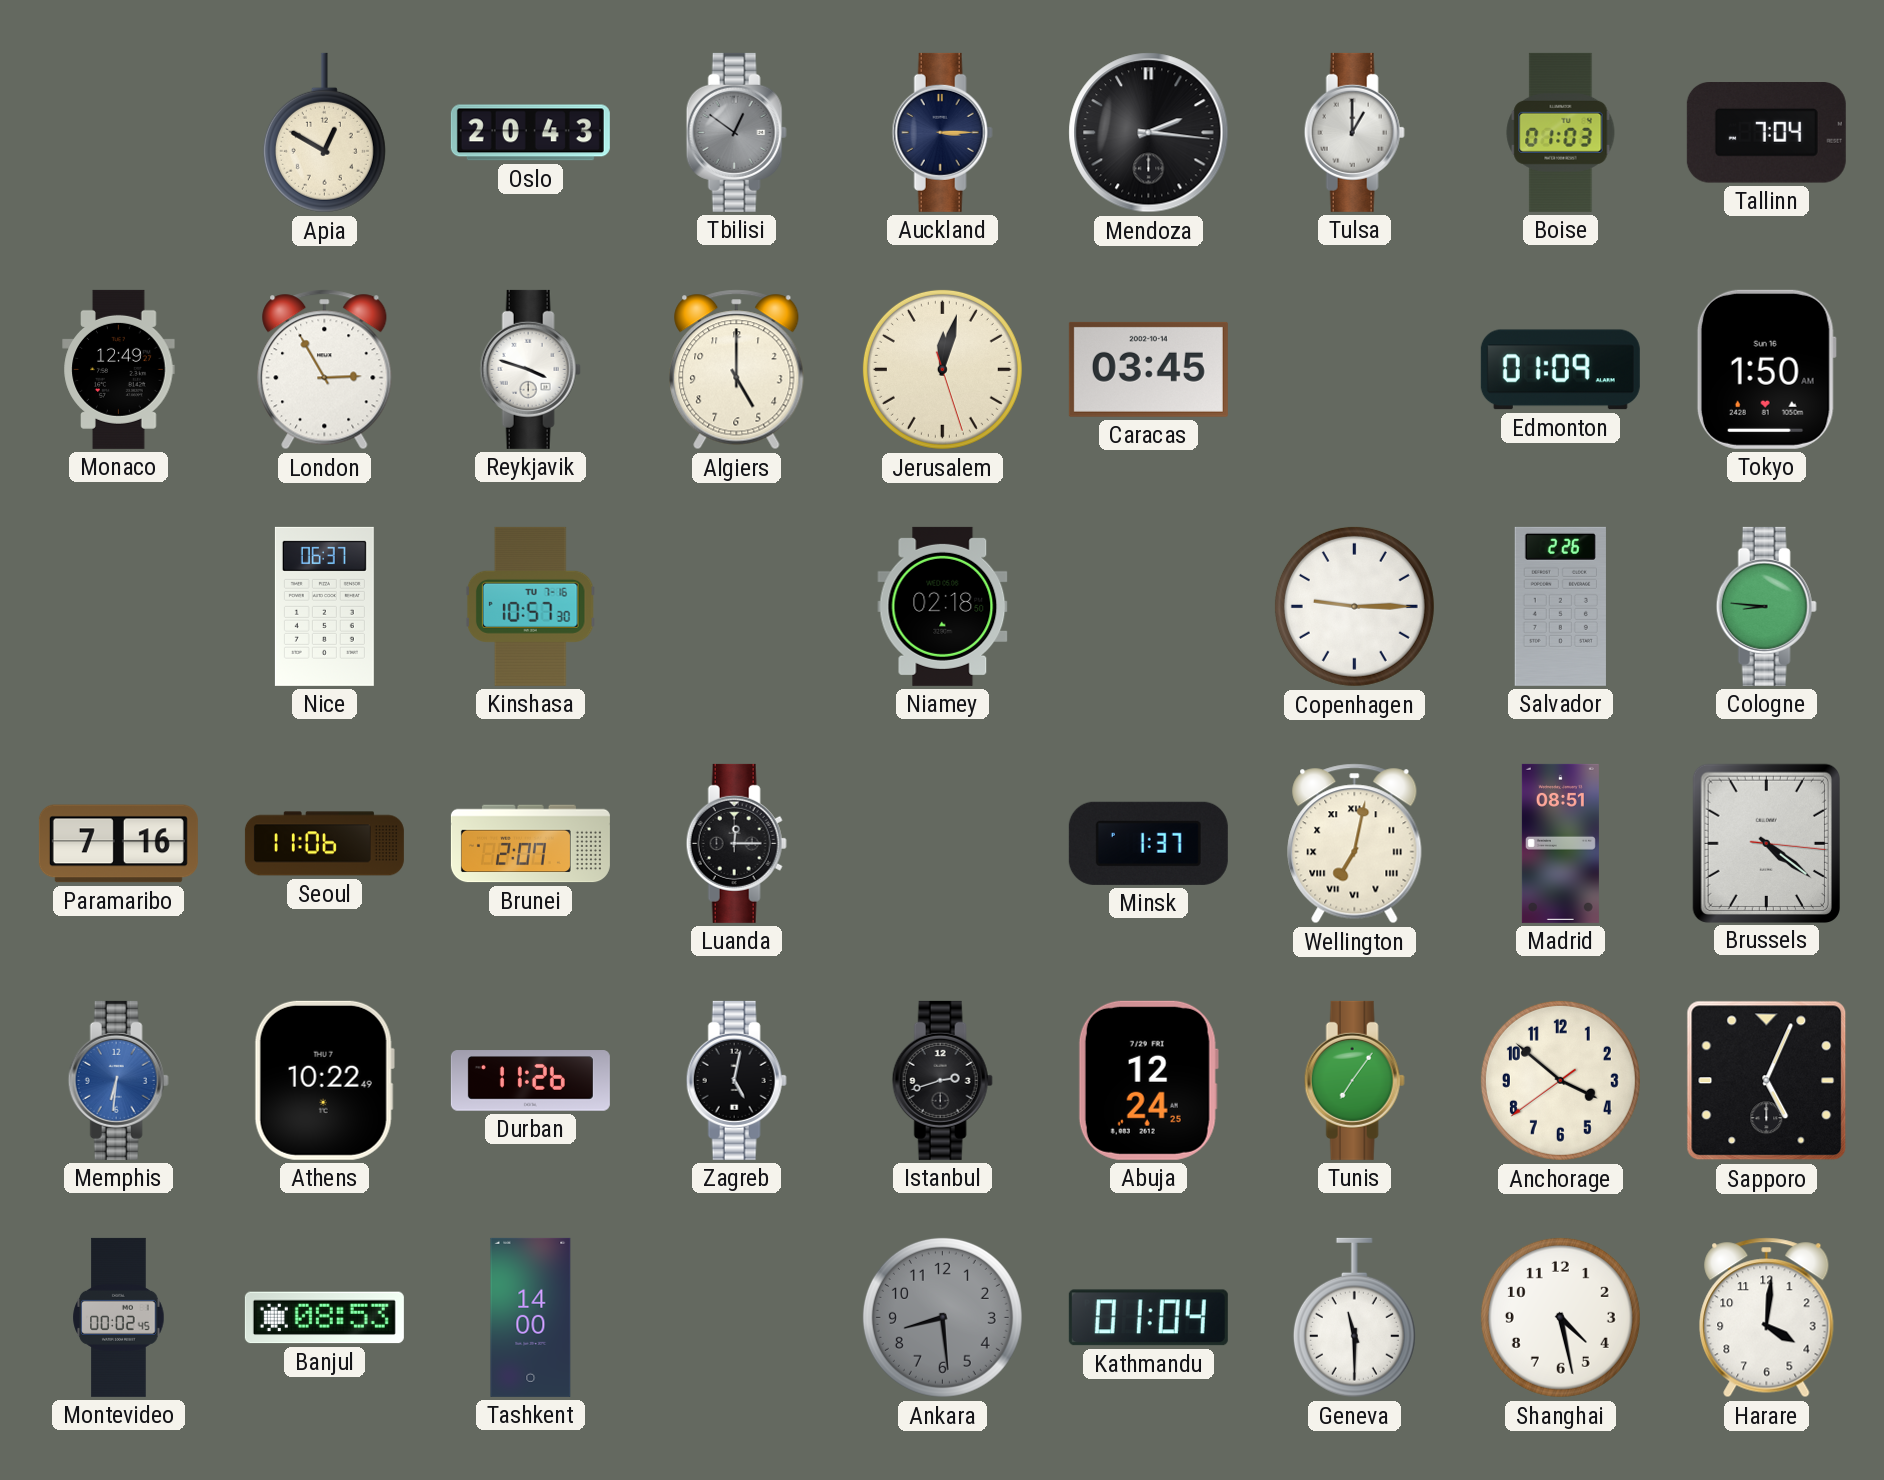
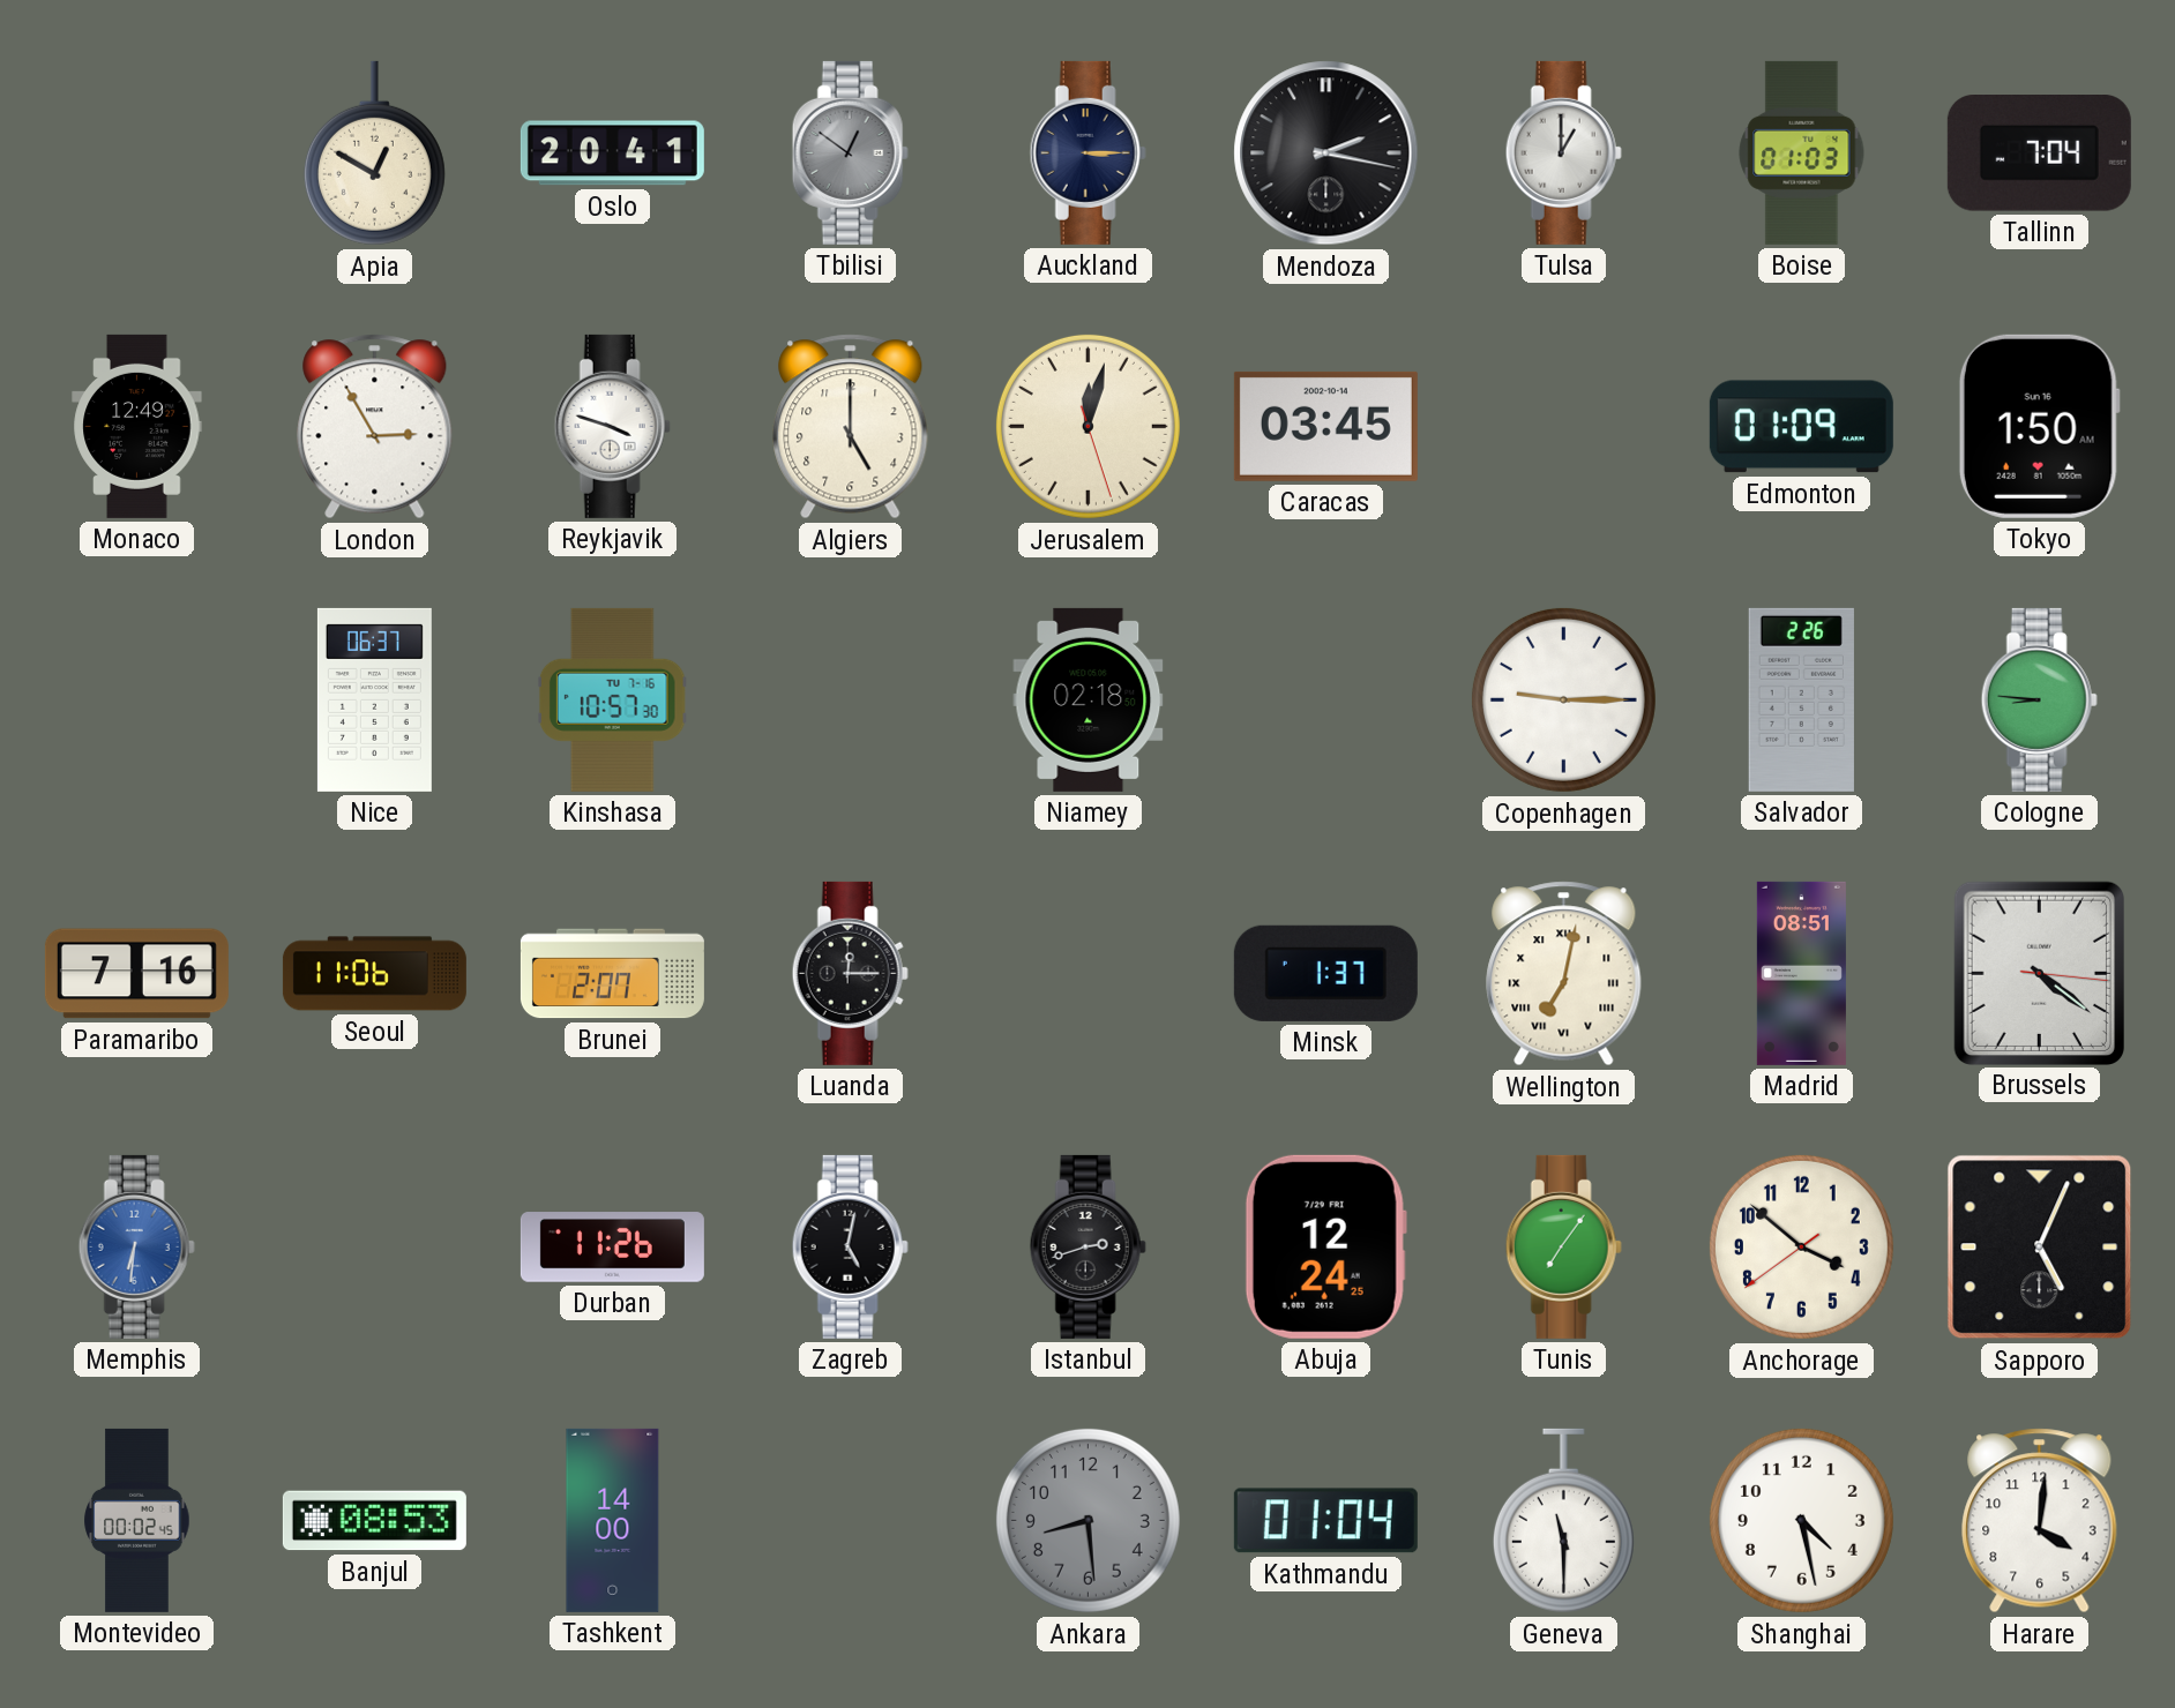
Oslo: 20:43 -> 20:41
Mendoza: 2:16 -> 2:17
Athens: 10:22 -> none
